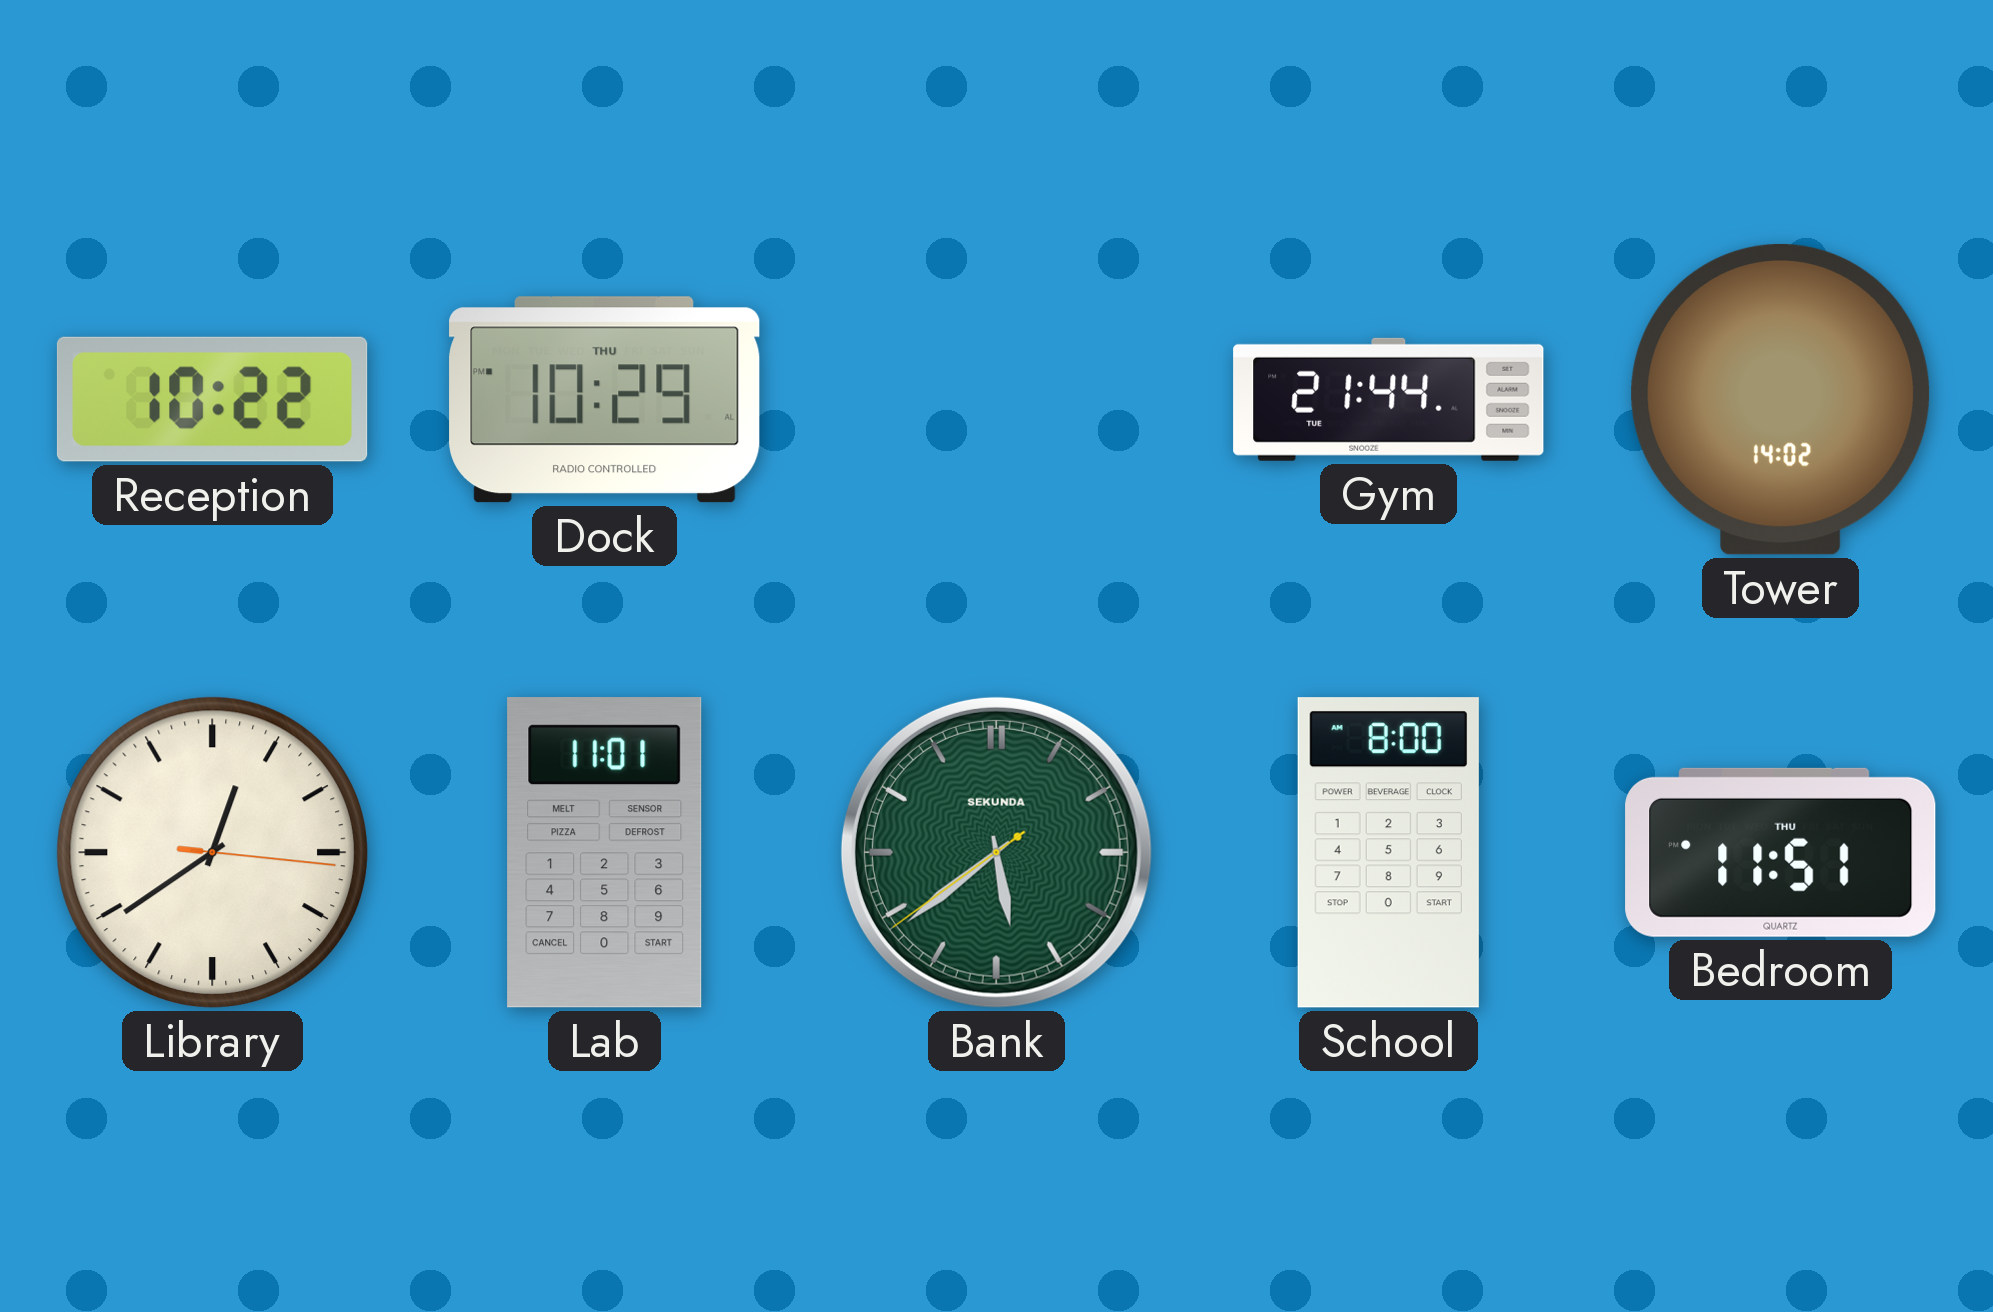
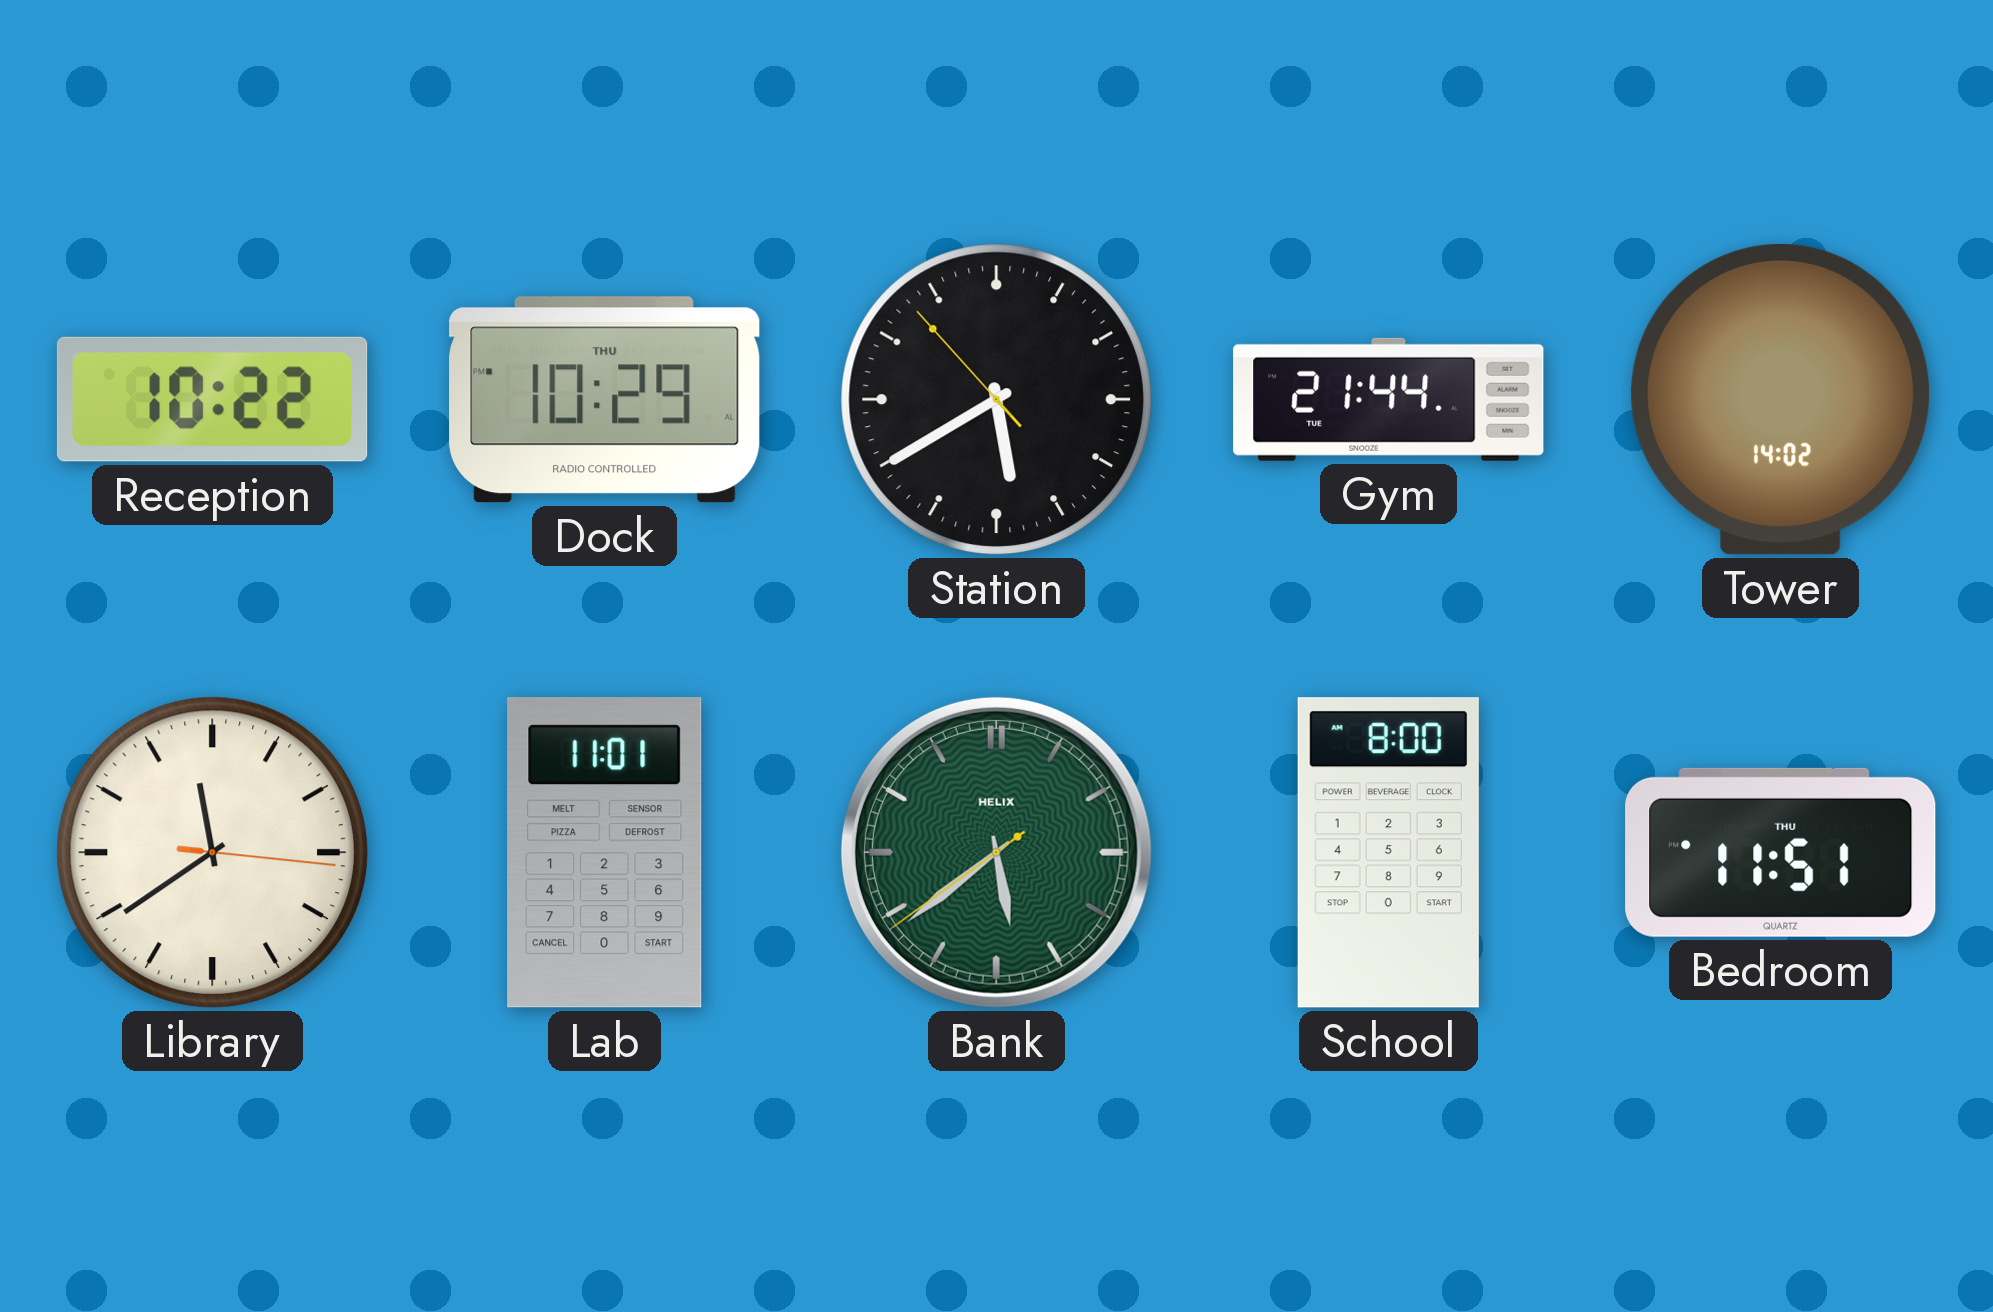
Station: none -> 5:39
Library: 12:39 -> 11:39
Bank brand: SEKUNDA -> HELIX
